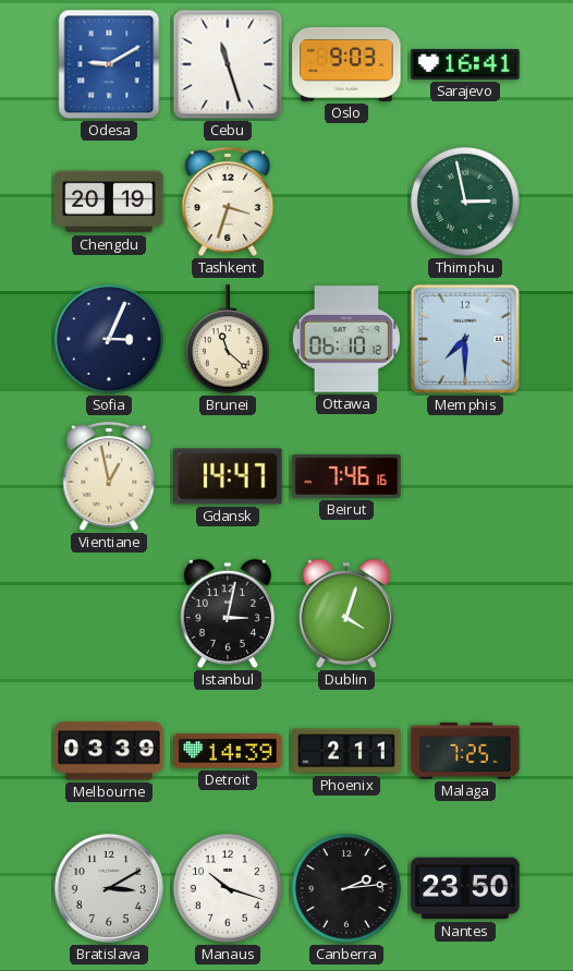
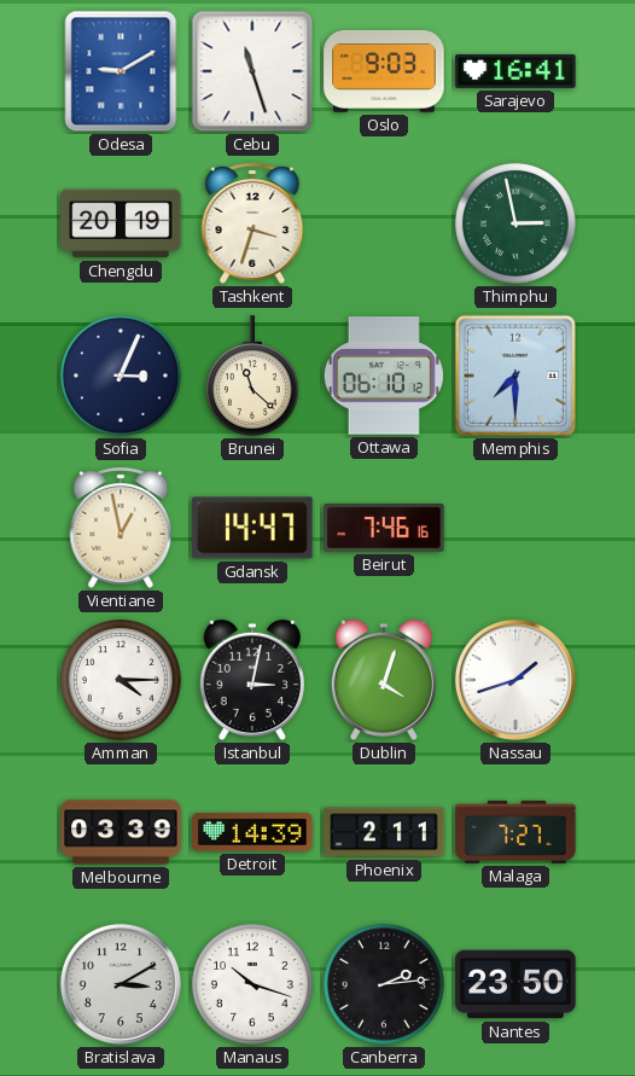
Amman: none -> 4:15
Nassau: none -> 1:42
Malaga: 7:25 -> 7:27
